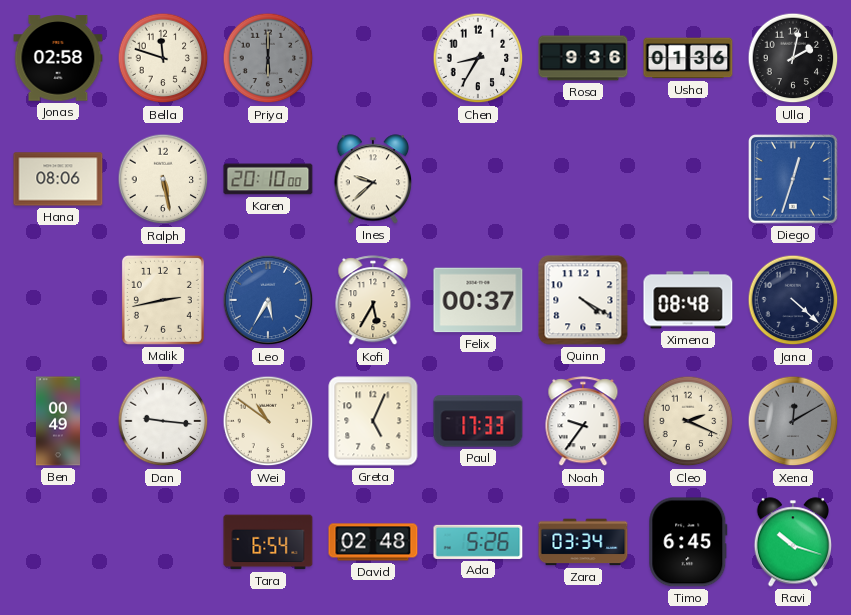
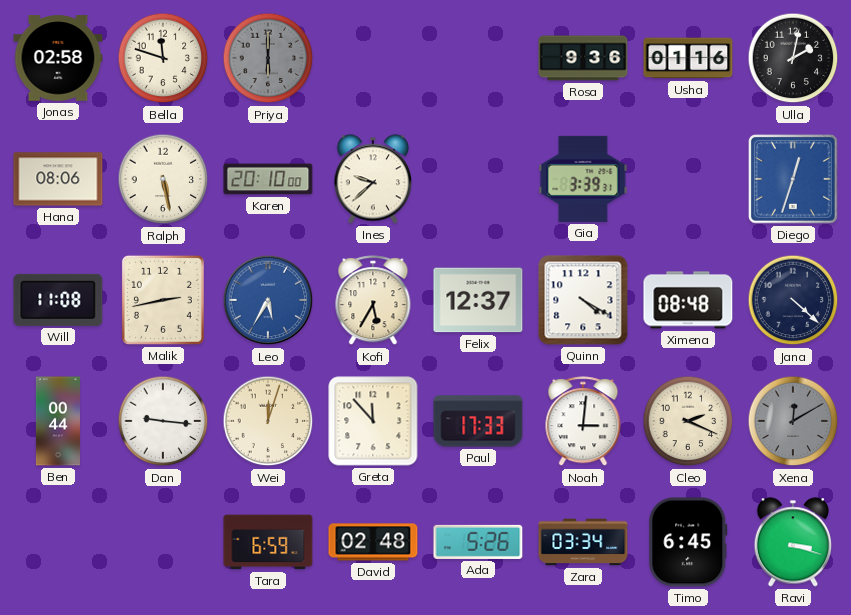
Chen: 8:35 -> none
Usha: 01:36 -> 01:16
Gia: none -> 3:39
Will: none -> 11:08
Felix: 00:37 -> 12:37
Ben: 00:49 -> 00:44
Wei: 10:51 -> 12:03
Greta: 5:04 -> 11:53
Noah: 9:36 -> 3:01
Tara: 6:54 -> 6:59
Ravi: 10:18 -> 3:18
